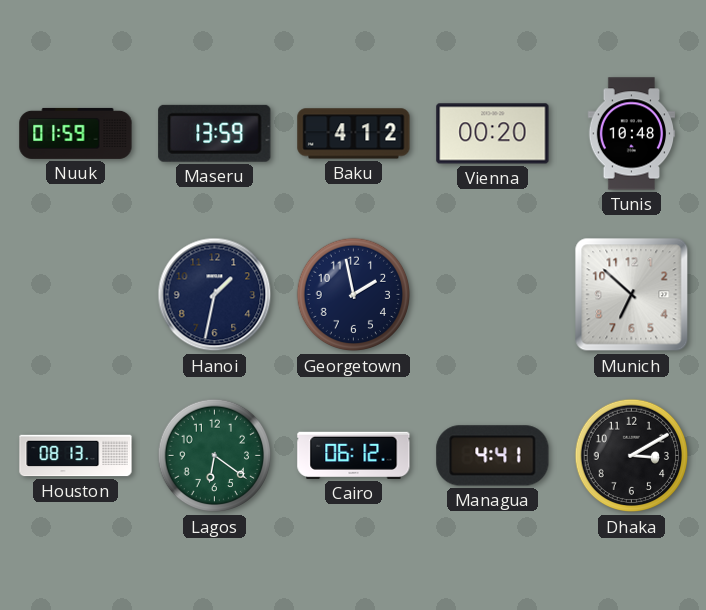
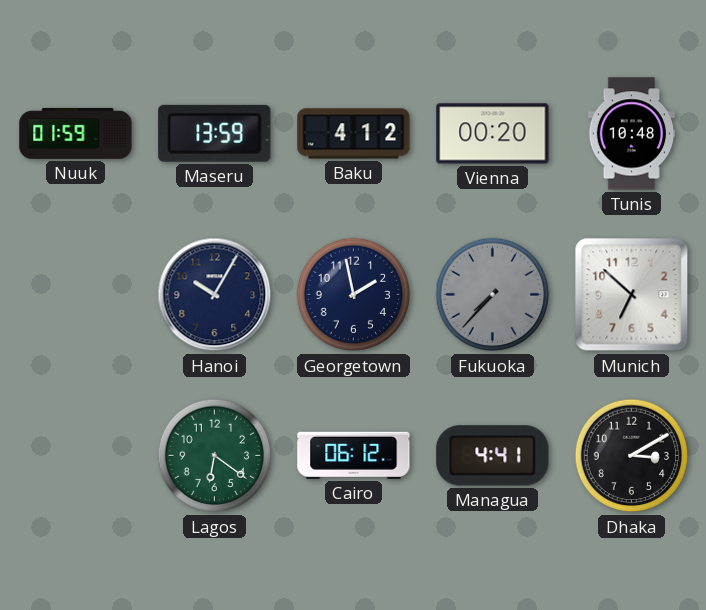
Hanoi: 1:32 -> 10:05
Fukuoka: none -> 7:37
Houston: 08:13 -> none
